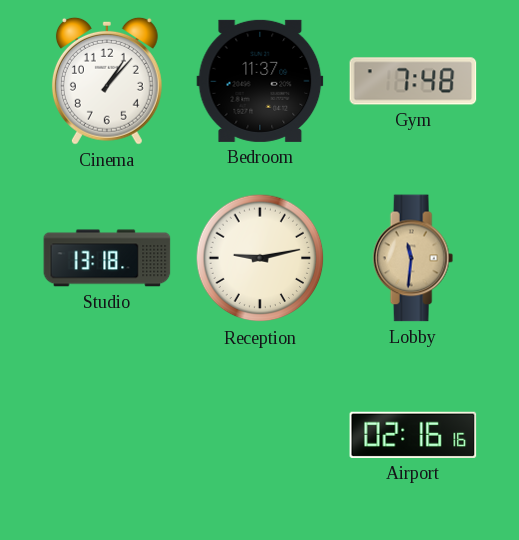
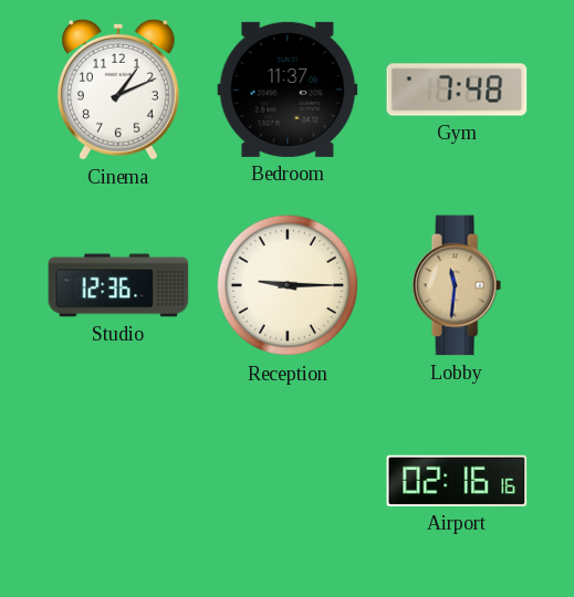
Cinema: 1:07 -> 1:11
Studio: 13:18 -> 12:36
Reception: 9:13 -> 9:15
